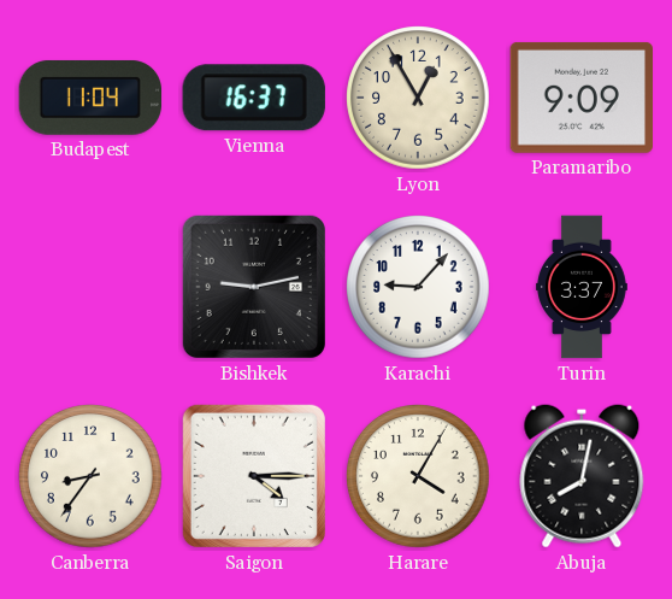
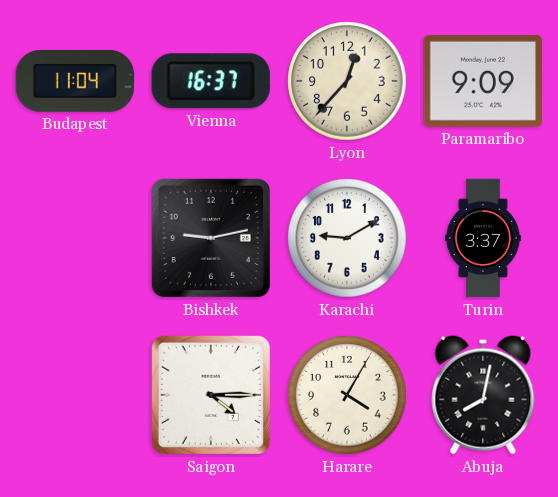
Lyon: 12:55 -> 12:37
Karachi: 9:07 -> 9:10
Canberra: 8:36 -> none
